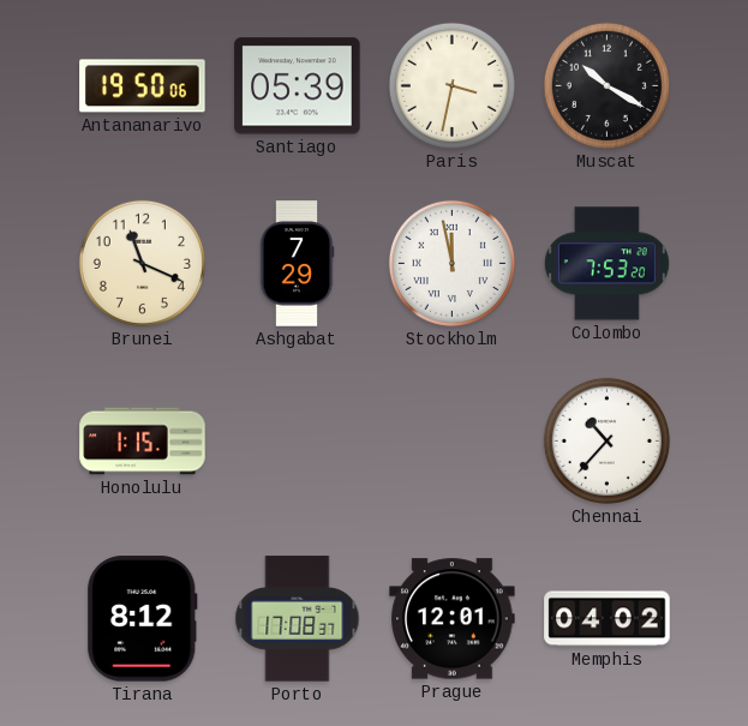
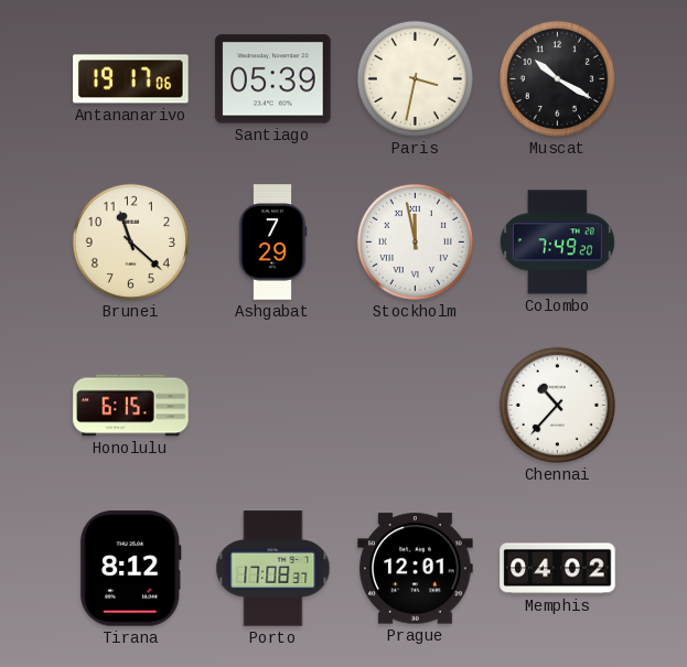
Antananarivo: 19:50 -> 19:17
Brunei: 11:19 -> 11:22
Colombo: 7:53 -> 7:49
Honolulu: 1:15 -> 6:15
